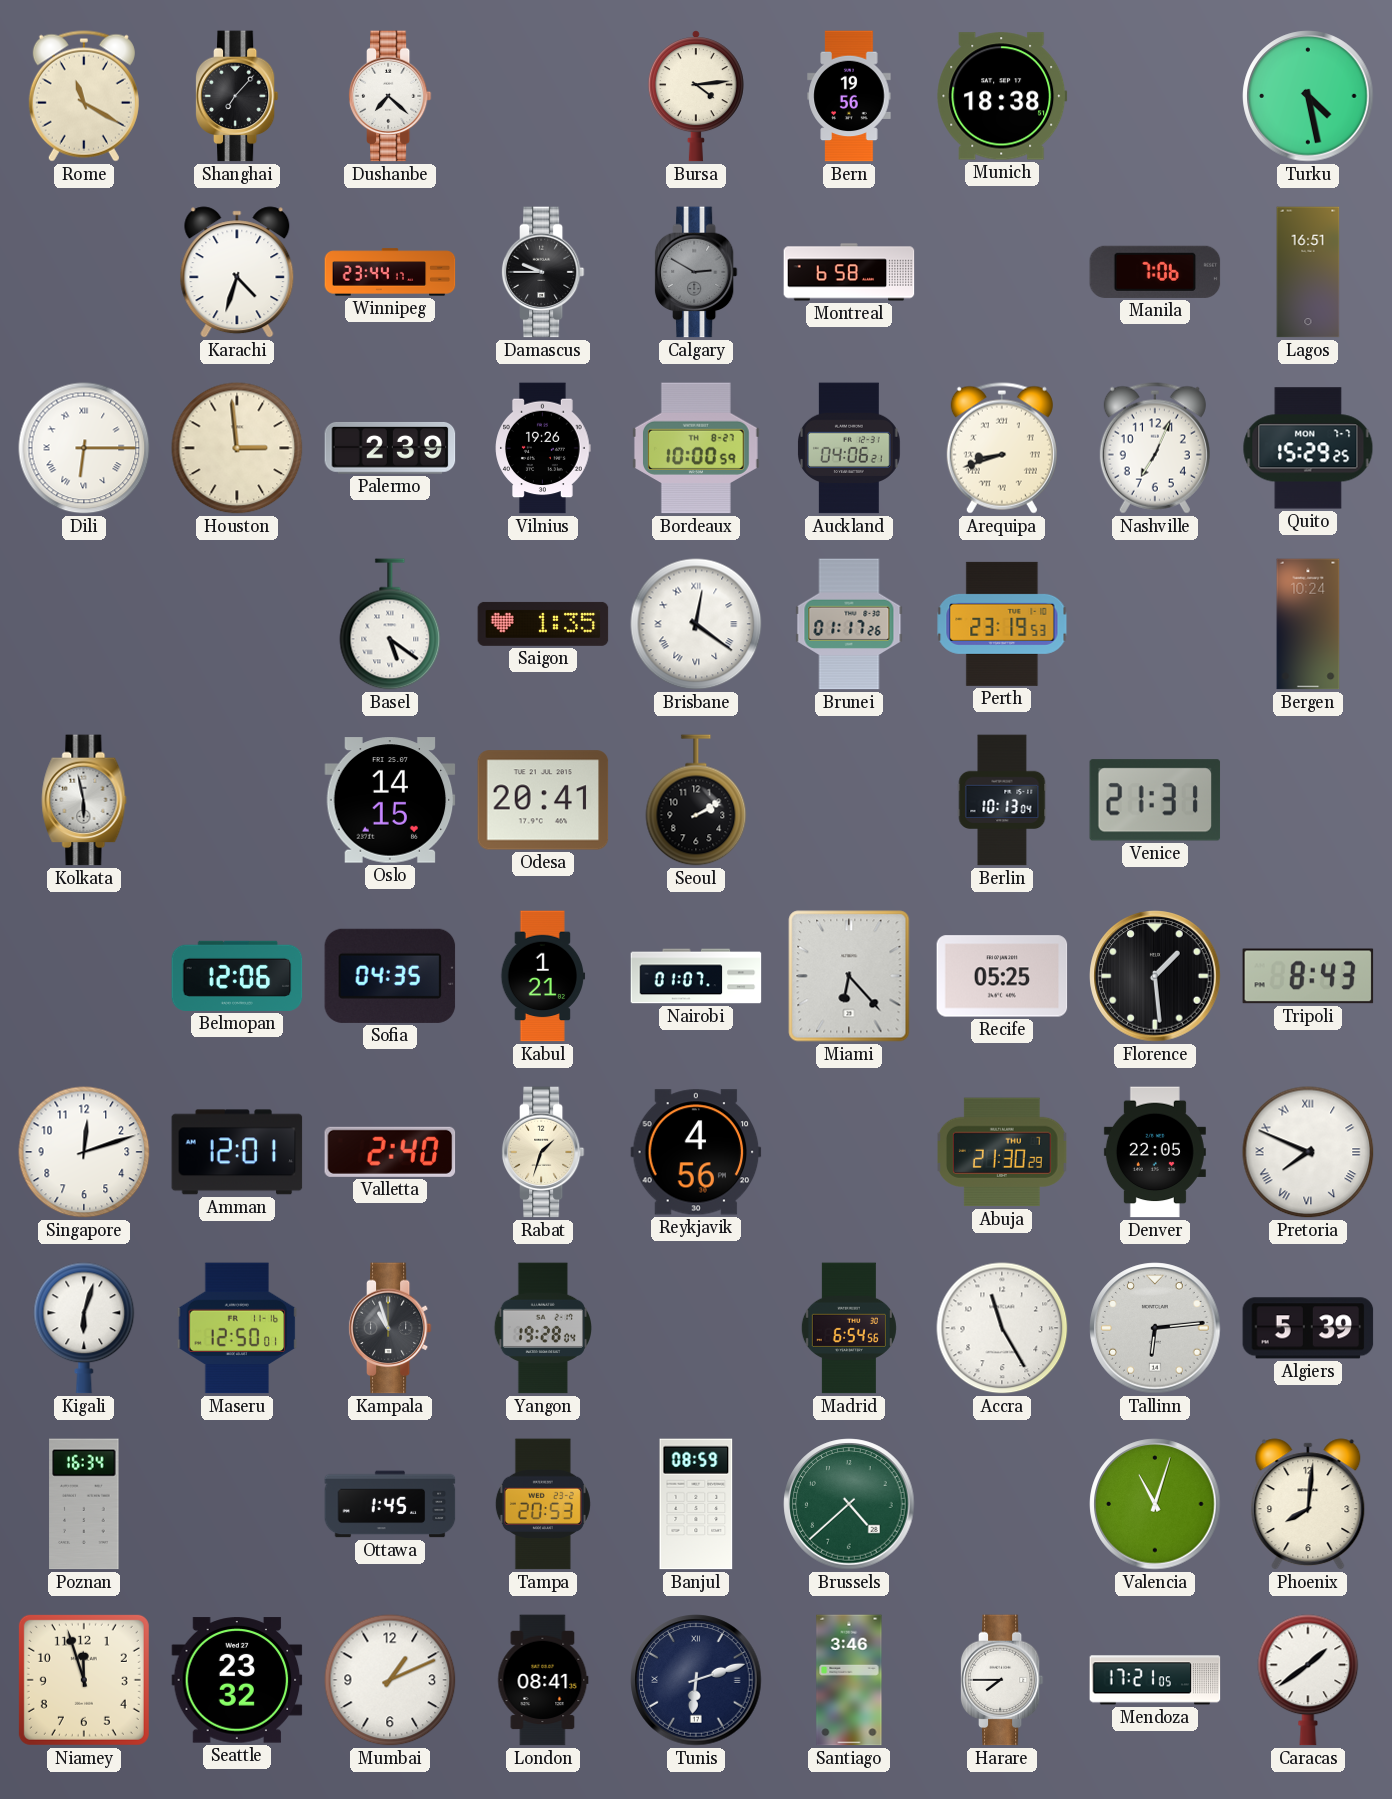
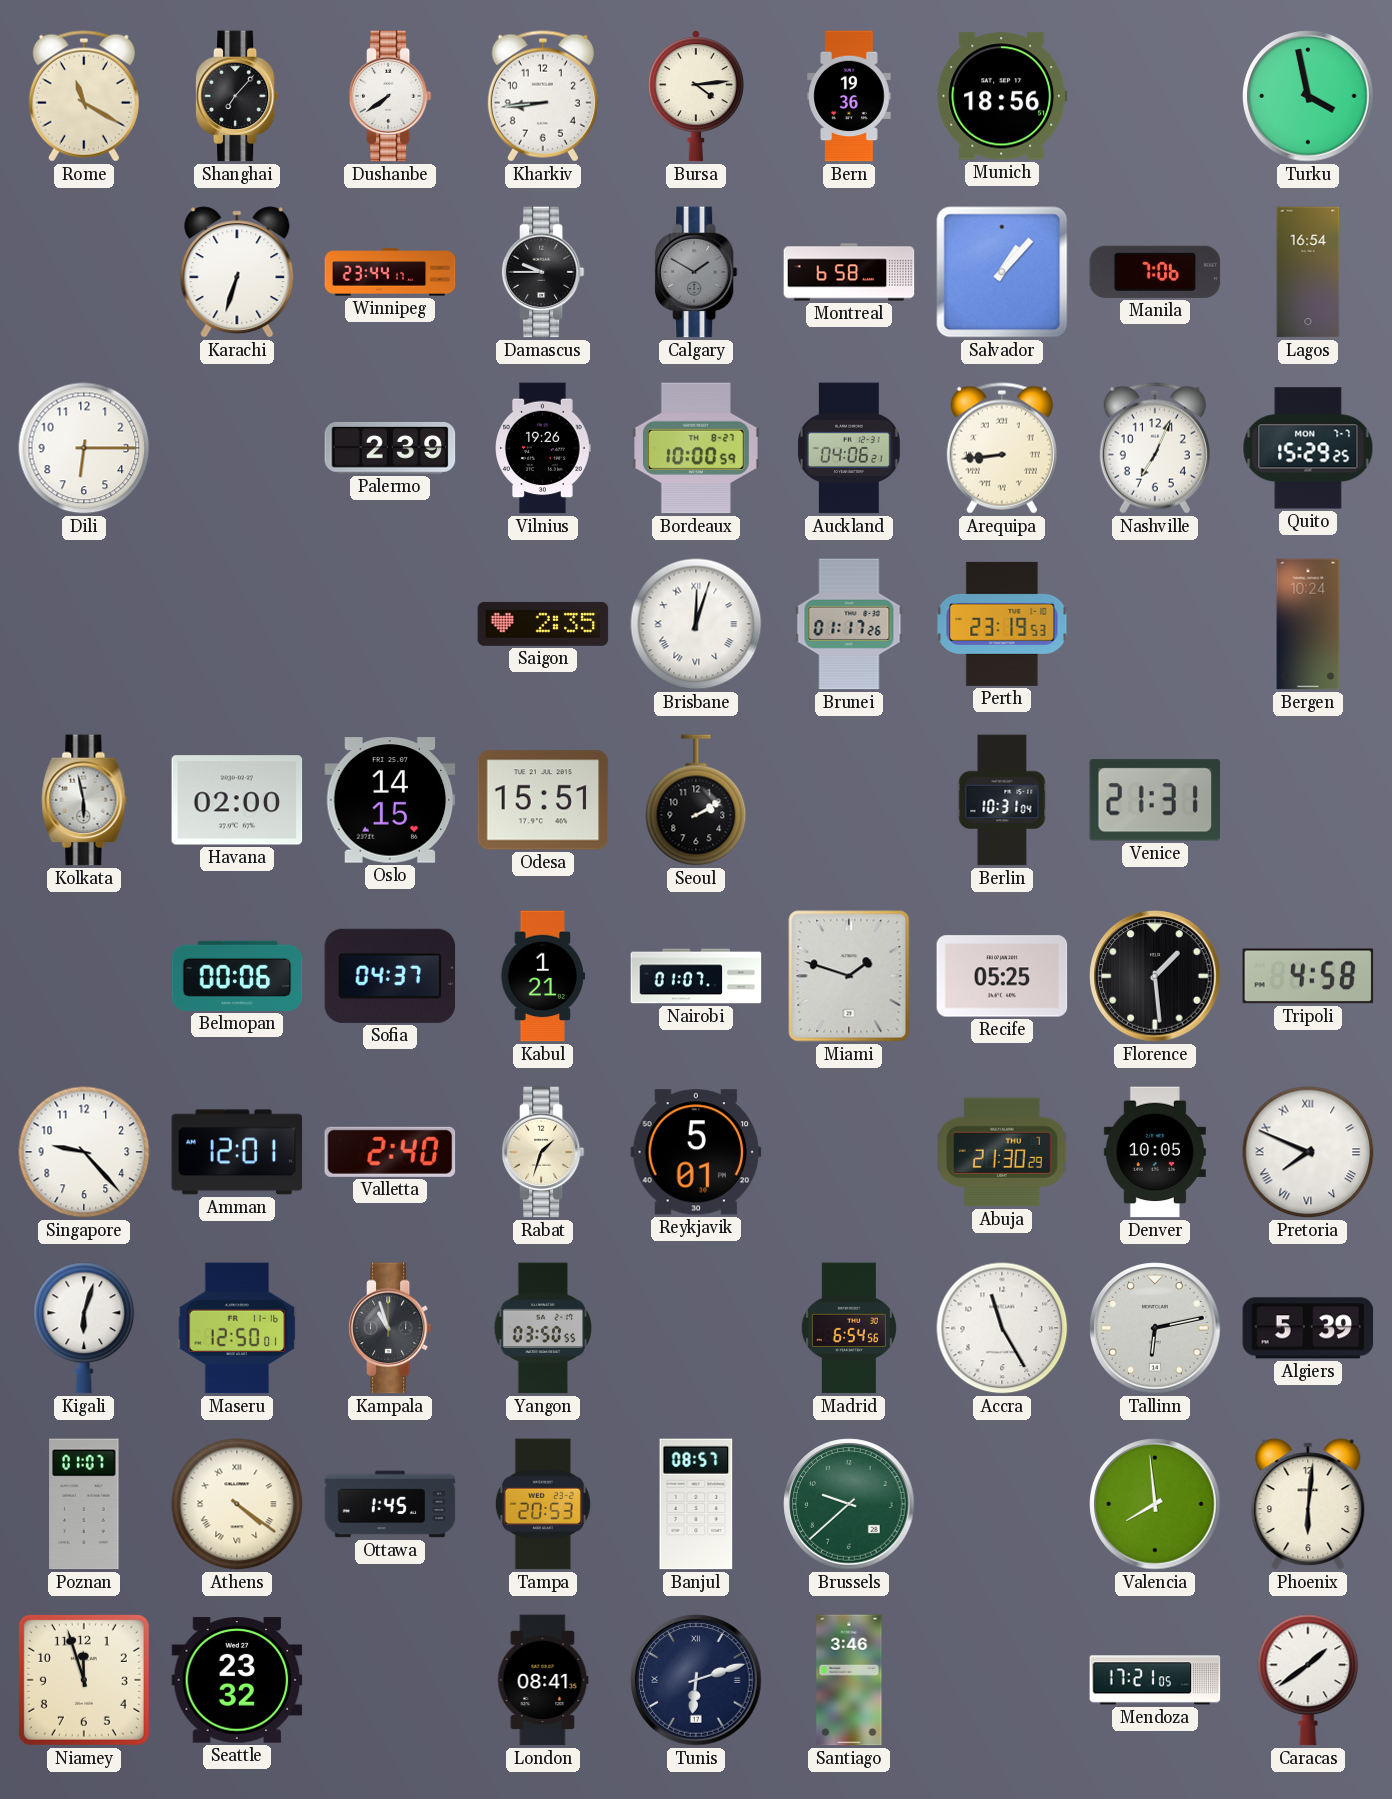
Dushanbe: 7:22 -> 7:39
Kharkiv: none -> 8:44
Bern: 19:56 -> 19:36
Munich: 18:38 -> 18:56
Turku: 4:28 -> 3:58
Karachi: 4:33 -> 6:33
Calgary: 2:50 -> 1:50
Salvador: none -> 1:07
Lagos: 16:51 -> 16:54
Dili numerals: Roman -> Arabic
Houston: 2:59 -> none
Arequipa: 8:42 -> 8:44
Basel: 5:21 -> none
Saigon: 1:35 -> 2:35
Brisbane: 12:21 -> 12:03
Havana: none -> 02:00
Odesa: 20:41 -> 15:51
Berlin: 10:13 -> 10:31
Belmopan: 12:06 -> 00:06
Sofia: 04:35 -> 04:37
Miami: 6:23 -> 1:48
Tripoli: 8:43 -> 4:58
Singapore: 12:12 -> 9:23
Reykjavik: 4:56 -> 5:01
Denver: 22:05 -> 10:05
Yangon: 19:28 -> 03:50
Tallinn: 6:14 -> 6:13
Poznan: 16:34 -> 01:07
Athens: none -> 4:21
Banjul: 08:59 -> 08:57
Brussels: 4:38 -> 9:38
Valencia: 11:03 -> 7:59
Phoenix: 8:01 -> 6:01
Mumbai: 1:11 -> none
Harare: 7:45 -> none
